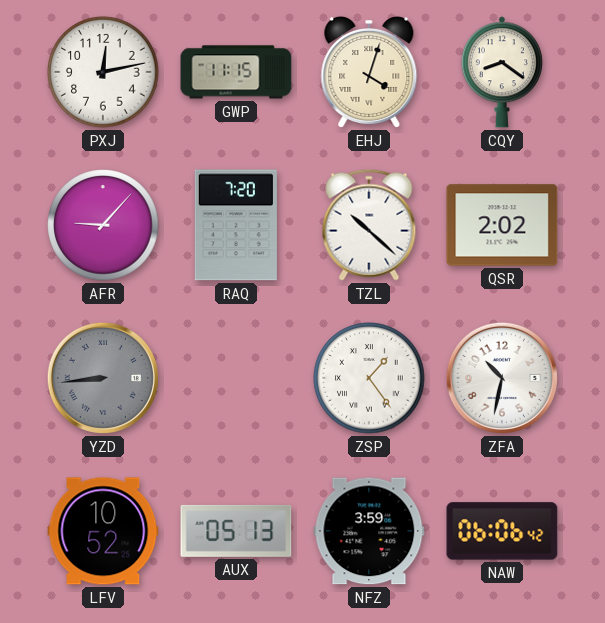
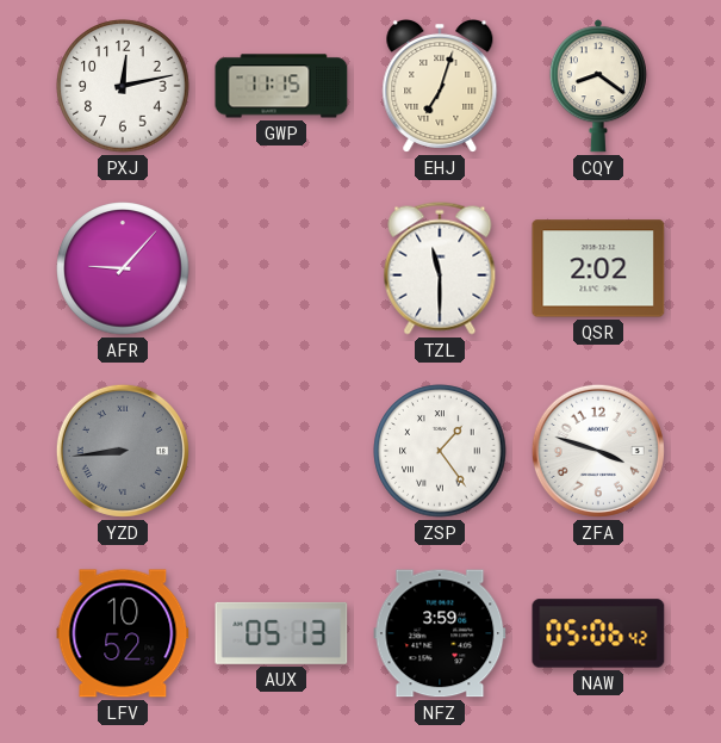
EHJ: 4:03 -> 7:03
RAQ: 7:20 -> none
TZL: 10:22 -> 11:30
ZFA: 10:32 -> 3:48
NAW: 06:06 -> 05:06
